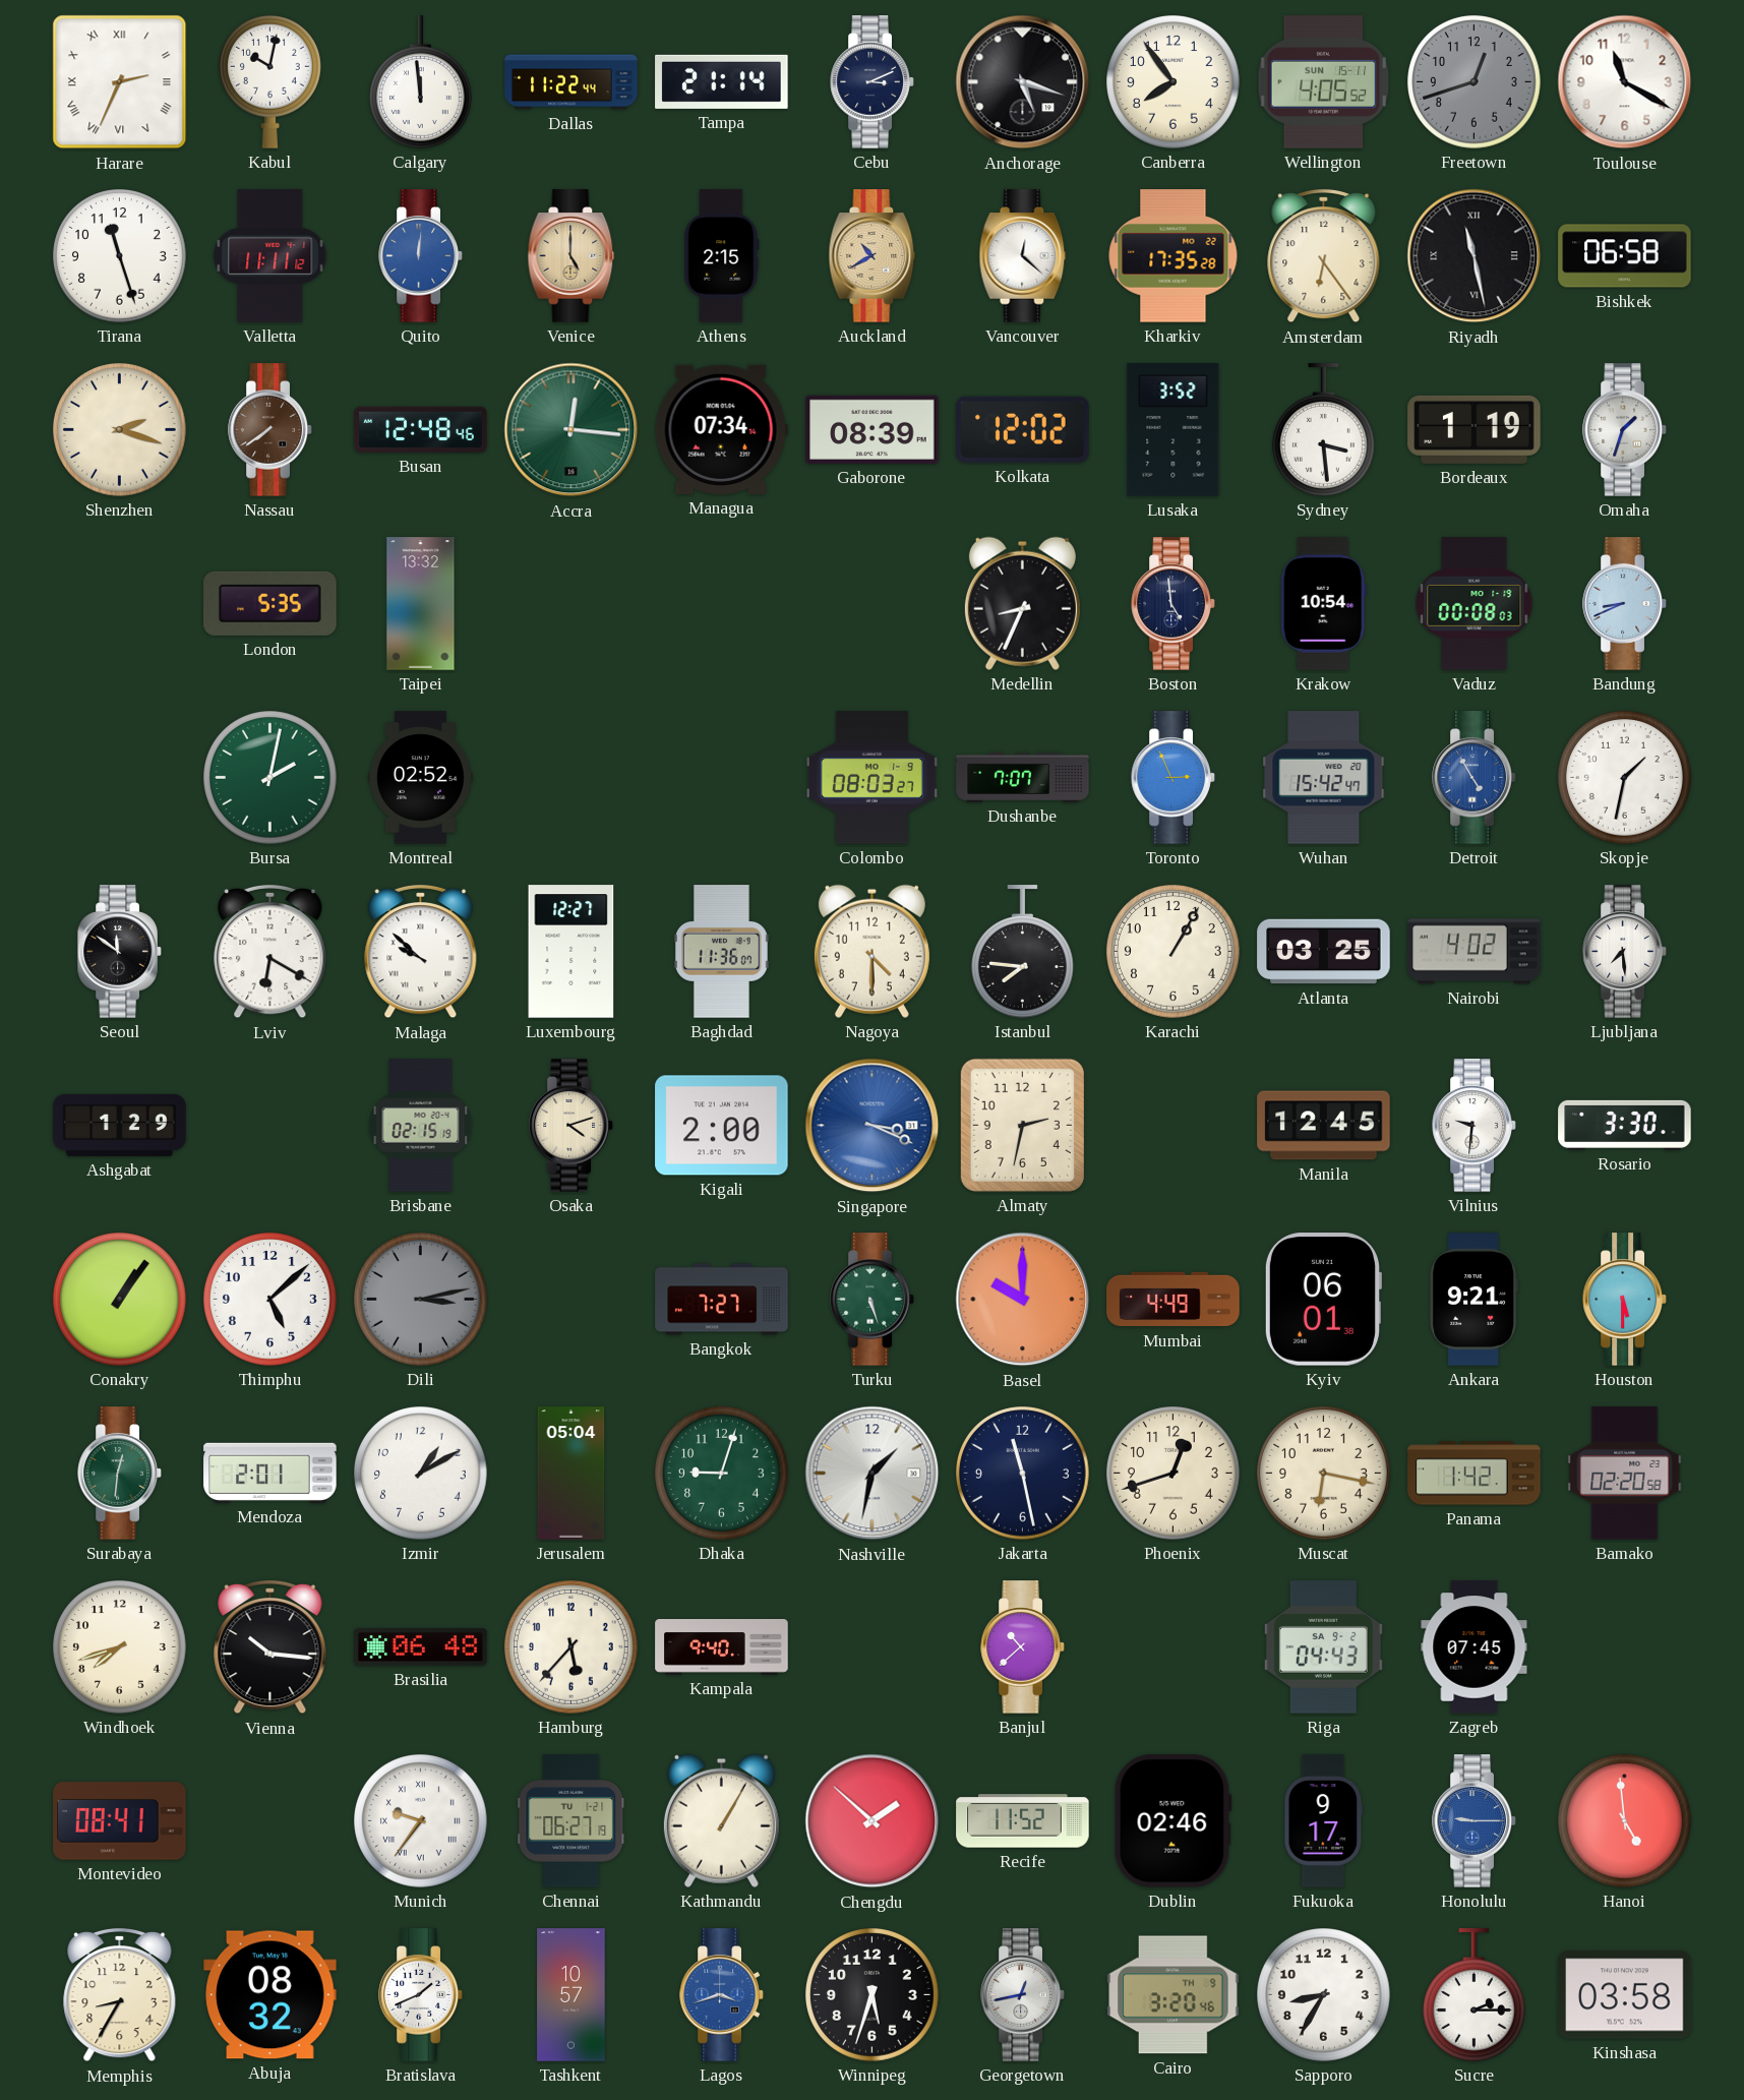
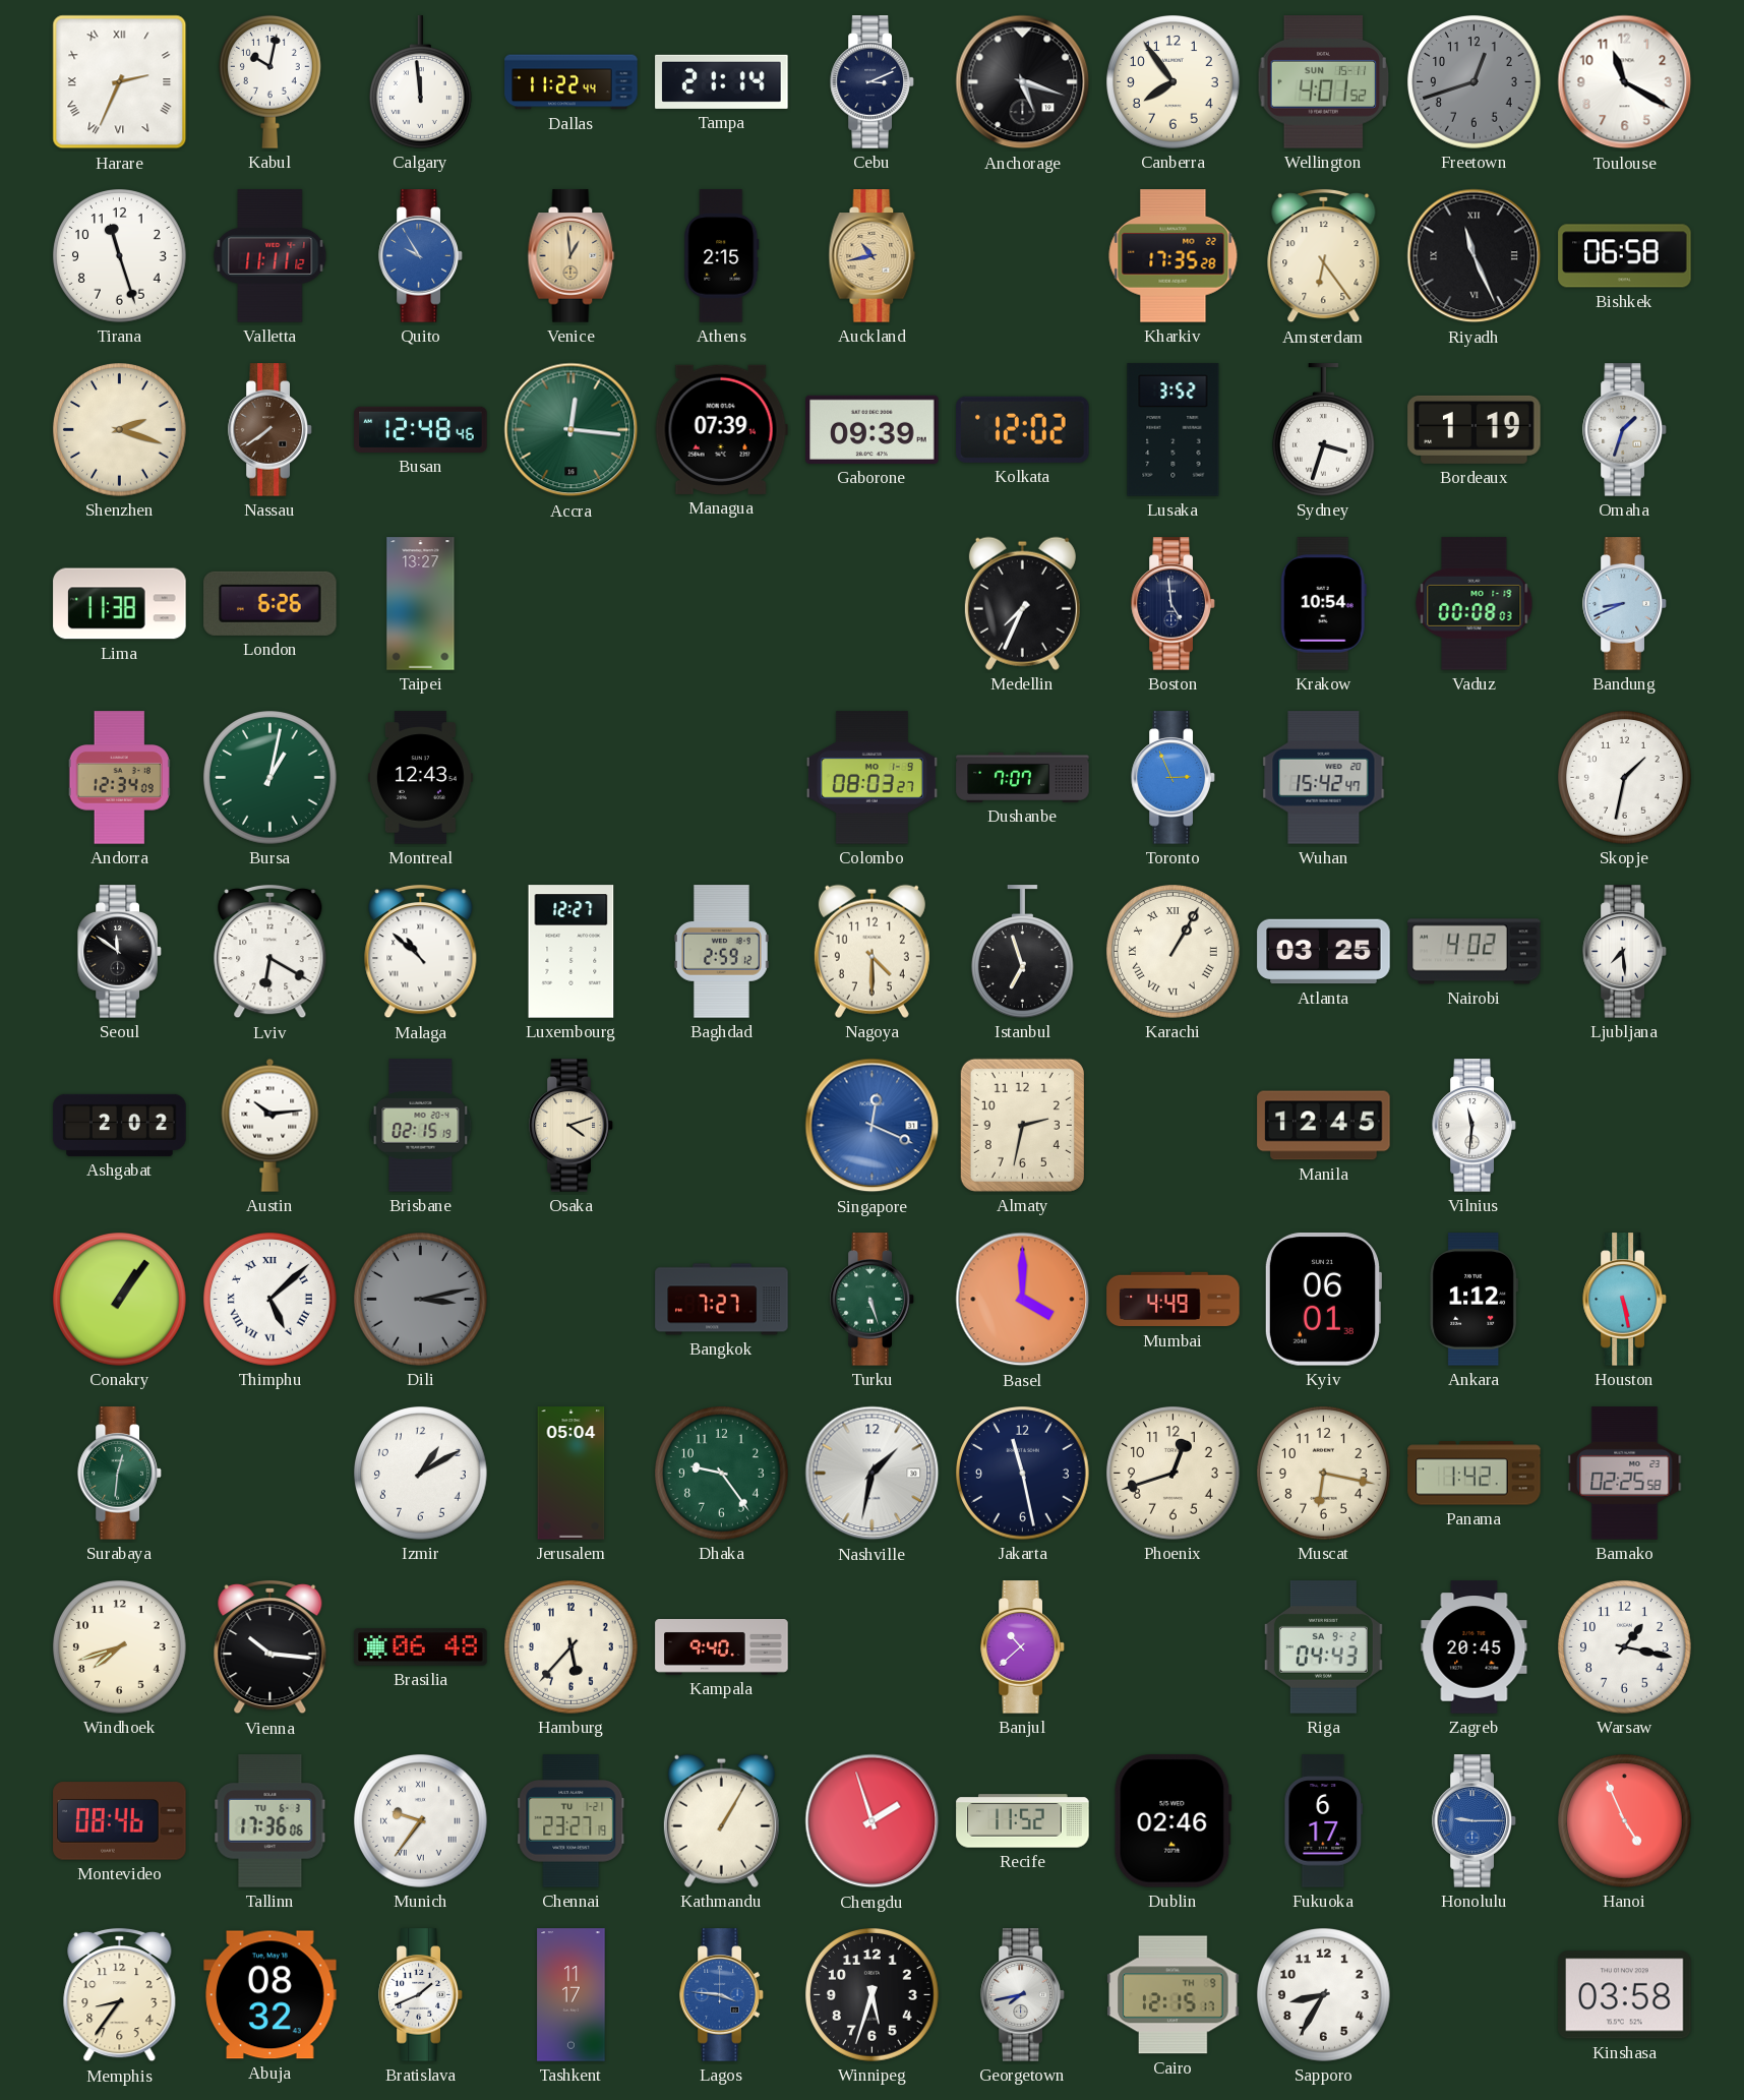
Wellington: 4:05 -> 4:01
Quito: 12:01 -> 9:55
Venice: 5:00 -> 12:59
Auckland: 10:40 -> 10:43
Vancouver: 12:22 -> none
Riyadh: 11:28 -> 11:26
Managua: 07:34 -> 07:39
Gaborone: 08:39 -> 09:39
Sydney: 3:29 -> 3:33
Lima: none -> 11:38
London: 5:35 -> 6:26
Taipei: 13:32 -> 13:27
Medellin: 8:34 -> 7:34
Andorra: none -> 12:34
Bursa: 2:02 -> 1:02
Montreal: 02:52 -> 12:43
Detroit: 4:55 -> none
Malaga: 9:52 -> 10:52
Baghdad: 11:36 -> 2:59
Istanbul: 7:46 -> 6:57
Karachi numerals: Arabic -> Roman
Ashgabat: 1:29 -> 2:02
Austin: none -> 10:14
Kigali: 2:00 -> none
Singapore: 3:19 -> 12:19
Vilnius: 9:31 -> 11:31
Rosario: 3:30 -> none
Thimphu numerals: Arabic -> Roman
Basel: 10:00 -> 4:00
Ankara: 9:21 -> 1:12
Houston: 5:30 -> 5:28
Mendoza: 2:01 -> none
Dhaka: 9:03 -> 9:24
Bamako: 02:20 -> 02:25
Zagreb: 07:45 -> 20:45
Warsaw: none -> 1:17
Montevideo: 08:41 -> 08:46
Tallinn: none -> 17:36
Chennai: 06:27 -> 23:27
Chengdu: 1:52 -> 1:57
Fukuoka: 9:17 -> 6:17
Hanoi: 4:59 -> 4:56
Memphis: 8:35 -> 8:36
Tashkent: 10:57 -> 11:17
Lagos: 3:42 -> 3:46
Georgetown: 12:43 -> 7:43
Cairo: 3:20 -> 12:15
Sucre: 2:15 -> none
